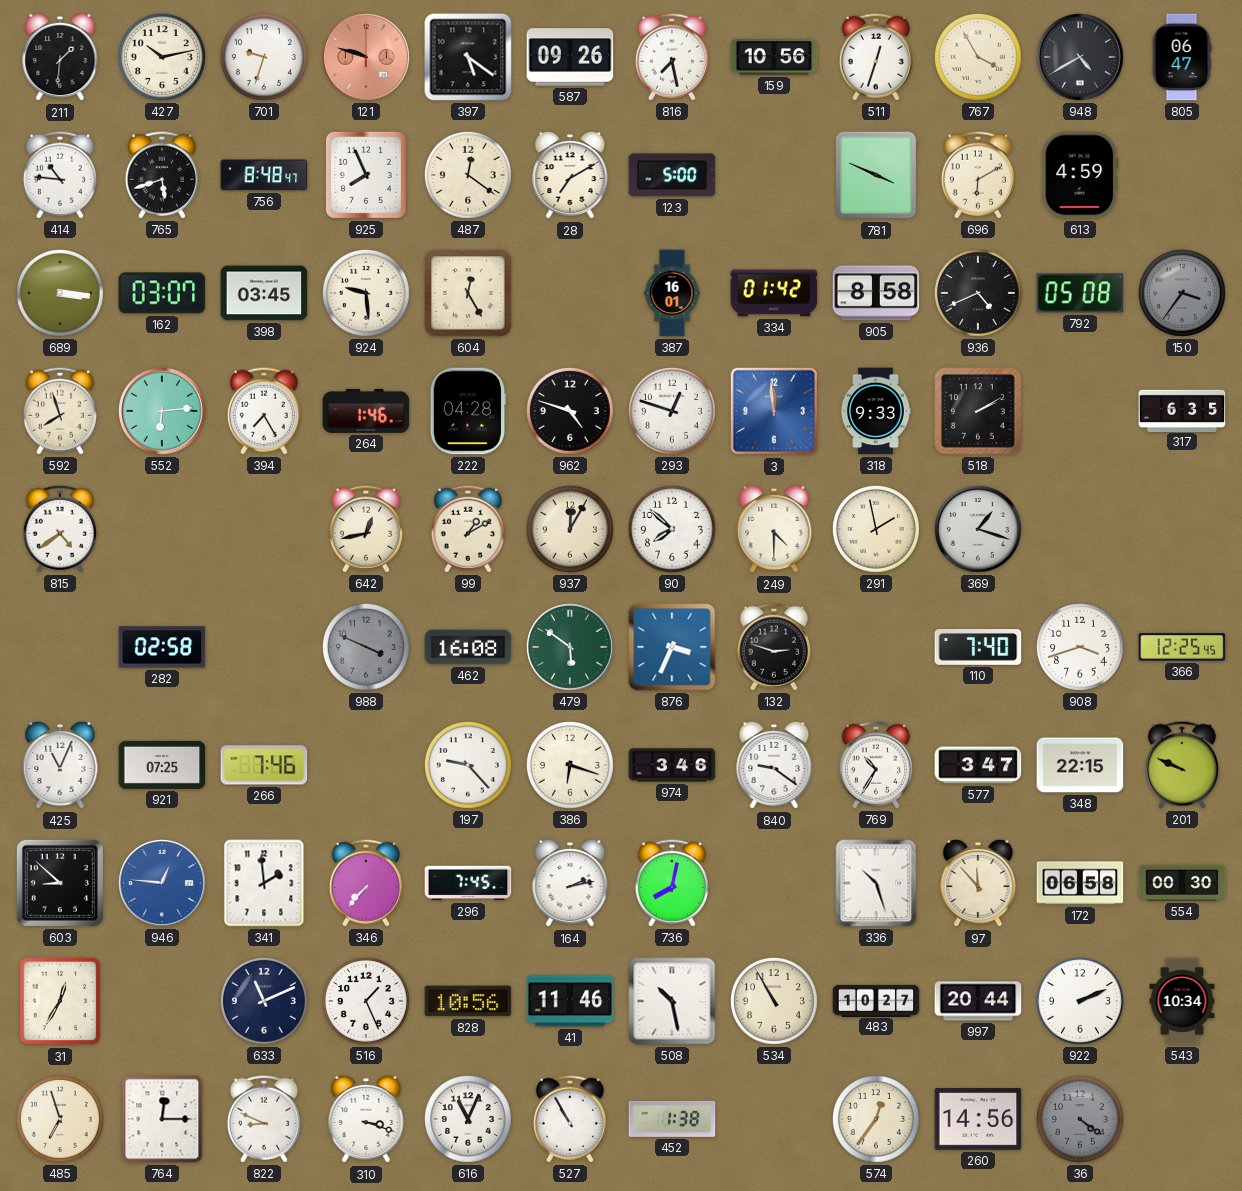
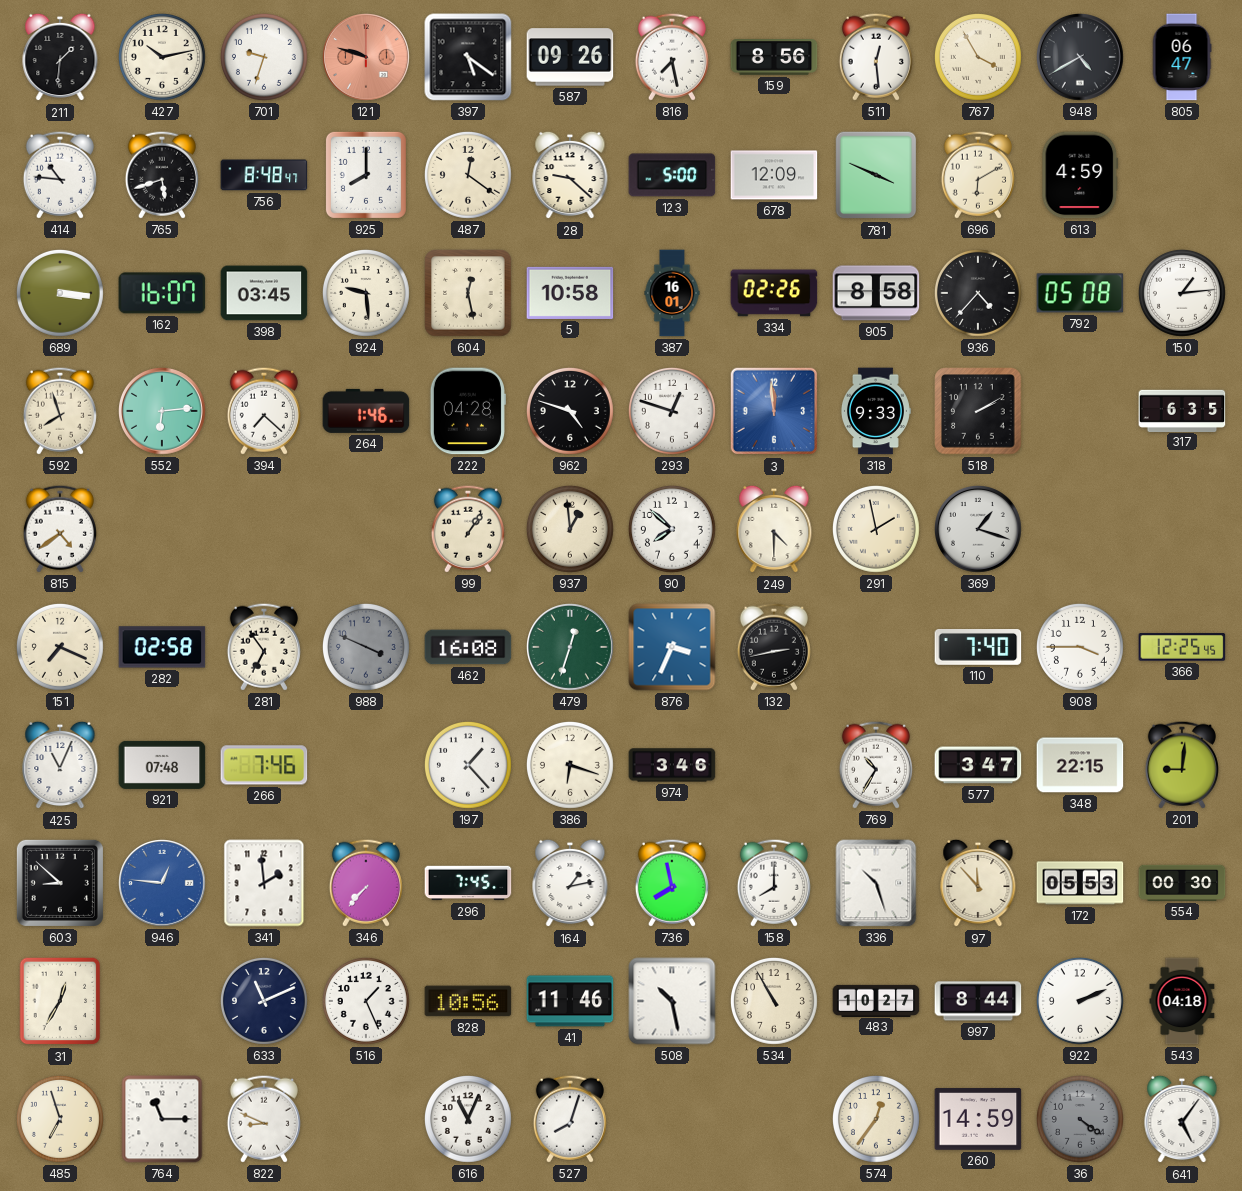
159: 10:56 -> 8:56
511: 12:33 -> 12:29
925: 7:56 -> 8:00
28: 7:10 -> 9:22
678: none -> 12:09
162: 03:07 -> 16:07
604: 12:25 -> 12:28
5: none -> 10:58
334: 01:42 -> 02:26
936: 4:41 -> 4:37
150: 3:36 -> 1:14
150 dial: grey -> white
394: 7:25 -> 7:22
642: 12:43 -> none
99: 1:10 -> 1:06
937: 12:05 -> 12:59
151: none -> 7:19
281: none -> 6:54
479: 5:51 -> 12:33
132: 2:48 -> 2:43
908: 3:42 -> 3:45
921: 07:25 -> 07:48
197: 9:23 -> 1:23
840: 9:21 -> none
201: 9:49 -> 9:01
164: 2:13 -> 1:13
736: 8:02 -> 7:58
158: none -> 8:00
172: 06:58 -> 05:53
997: 20:44 -> 8:44
543: 10:34 -> 04:18
764: 12:15 -> 11:15
310: 3:18 -> none
527: 10:55 -> 8:03
452: 1:38 -> none
260: 14:56 -> 14:59
641: none -> 5:06
